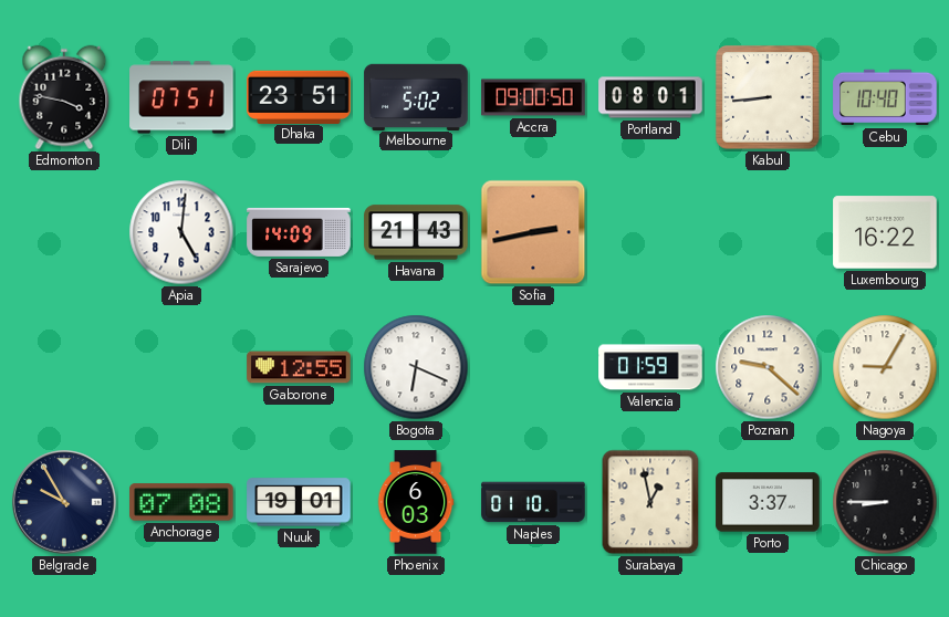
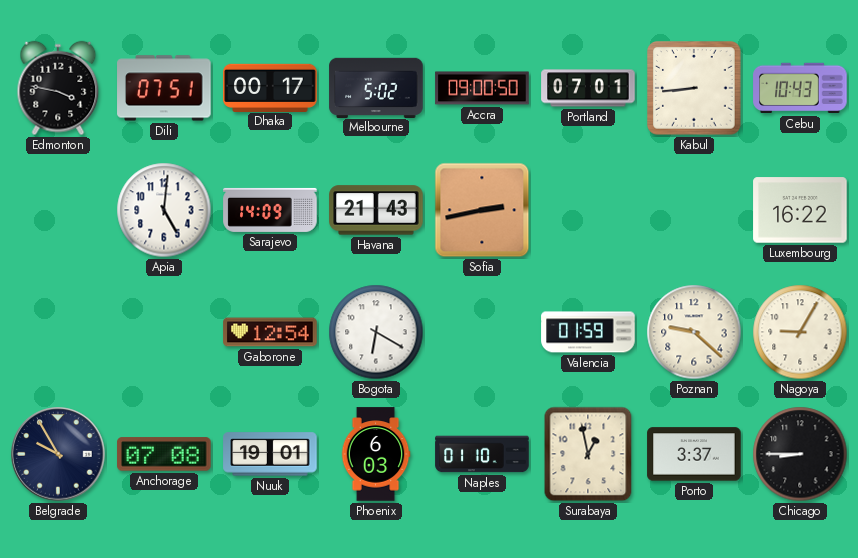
Dhaka: 23:51 -> 00:17
Portland: 08:01 -> 07:01
Cebu: 10:40 -> 10:43
Gaborone: 12:55 -> 12:54
Bogota: 6:19 -> 6:20
